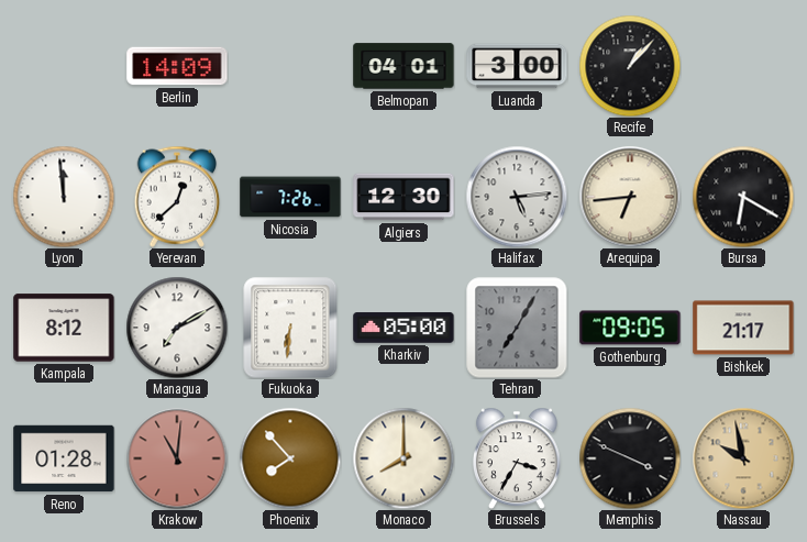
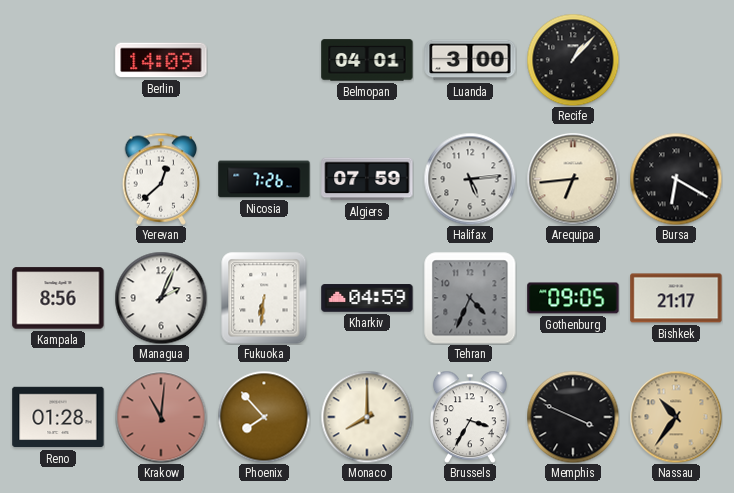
Lyon: 11:59 -> none
Algiers: 12:30 -> 07:59
Kampala: 8:12 -> 8:56
Managua: 7:10 -> 2:04
Kharkiv: 05:00 -> 04:59
Tehran: 7:05 -> 4:34
Nassau: 9:58 -> 10:36
